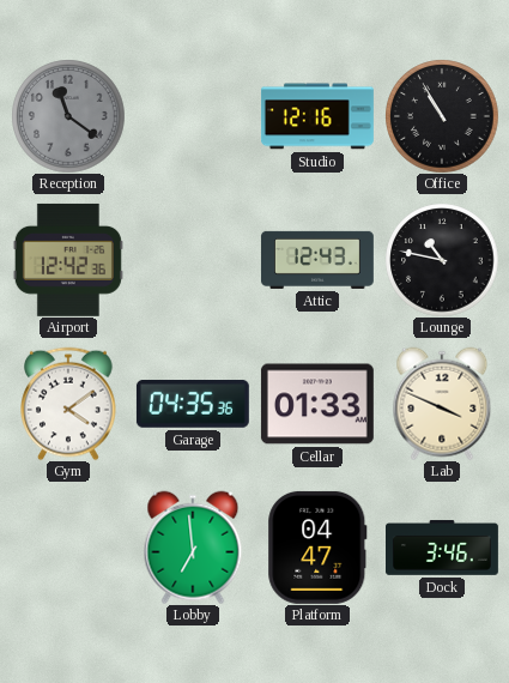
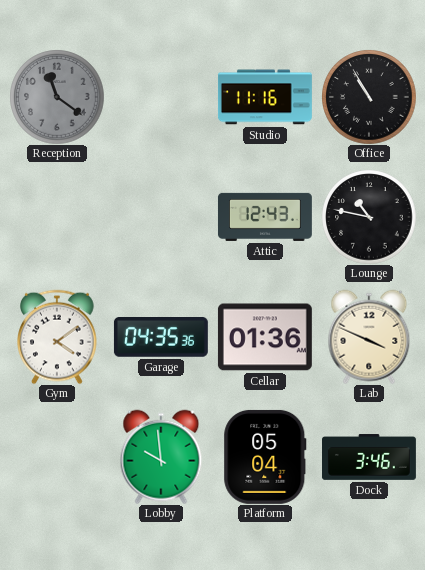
Studio: 12:16 -> 11:16
Airport: 12:42 -> none
Cellar: 01:33 -> 01:36
Lobby: 6:59 -> 9:59
Platform: 04:47 -> 05:04
